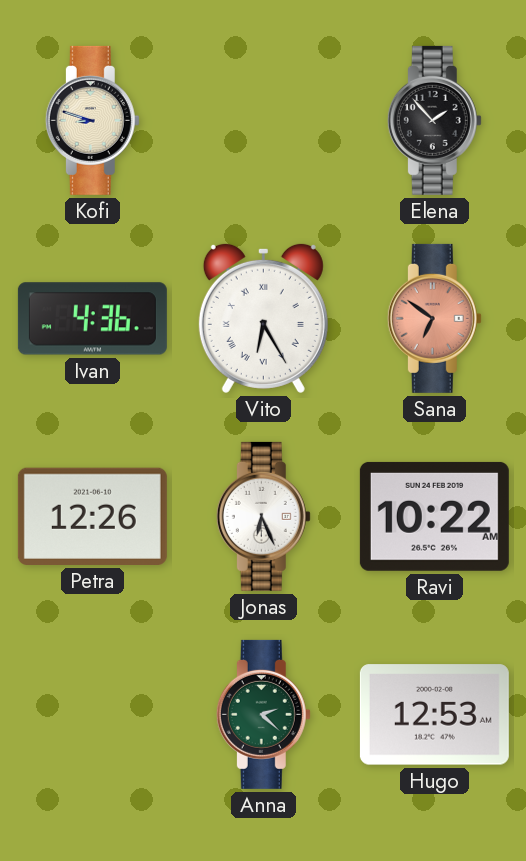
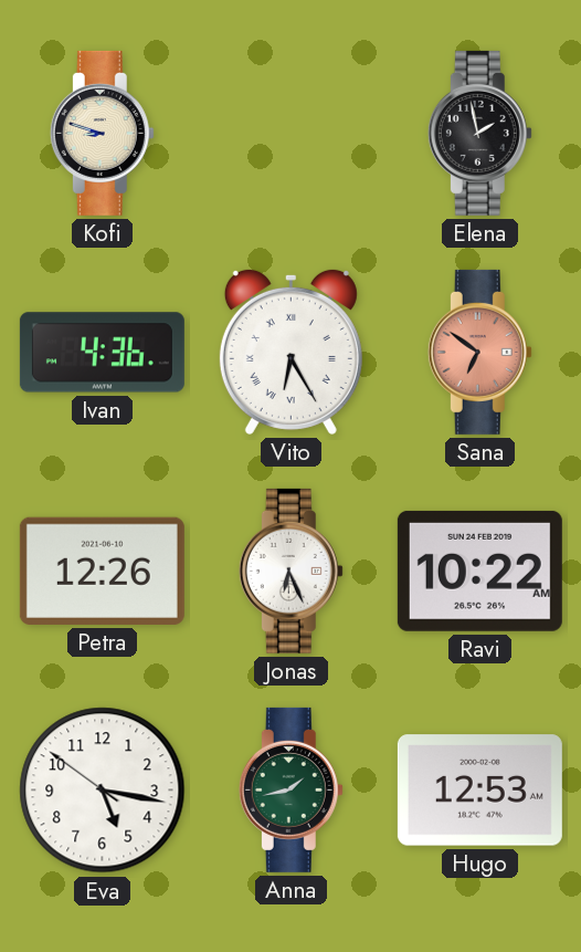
Elena: 1:53 -> 1:58
Eva: none -> 5:16
Anna: 2:22 -> 1:43
